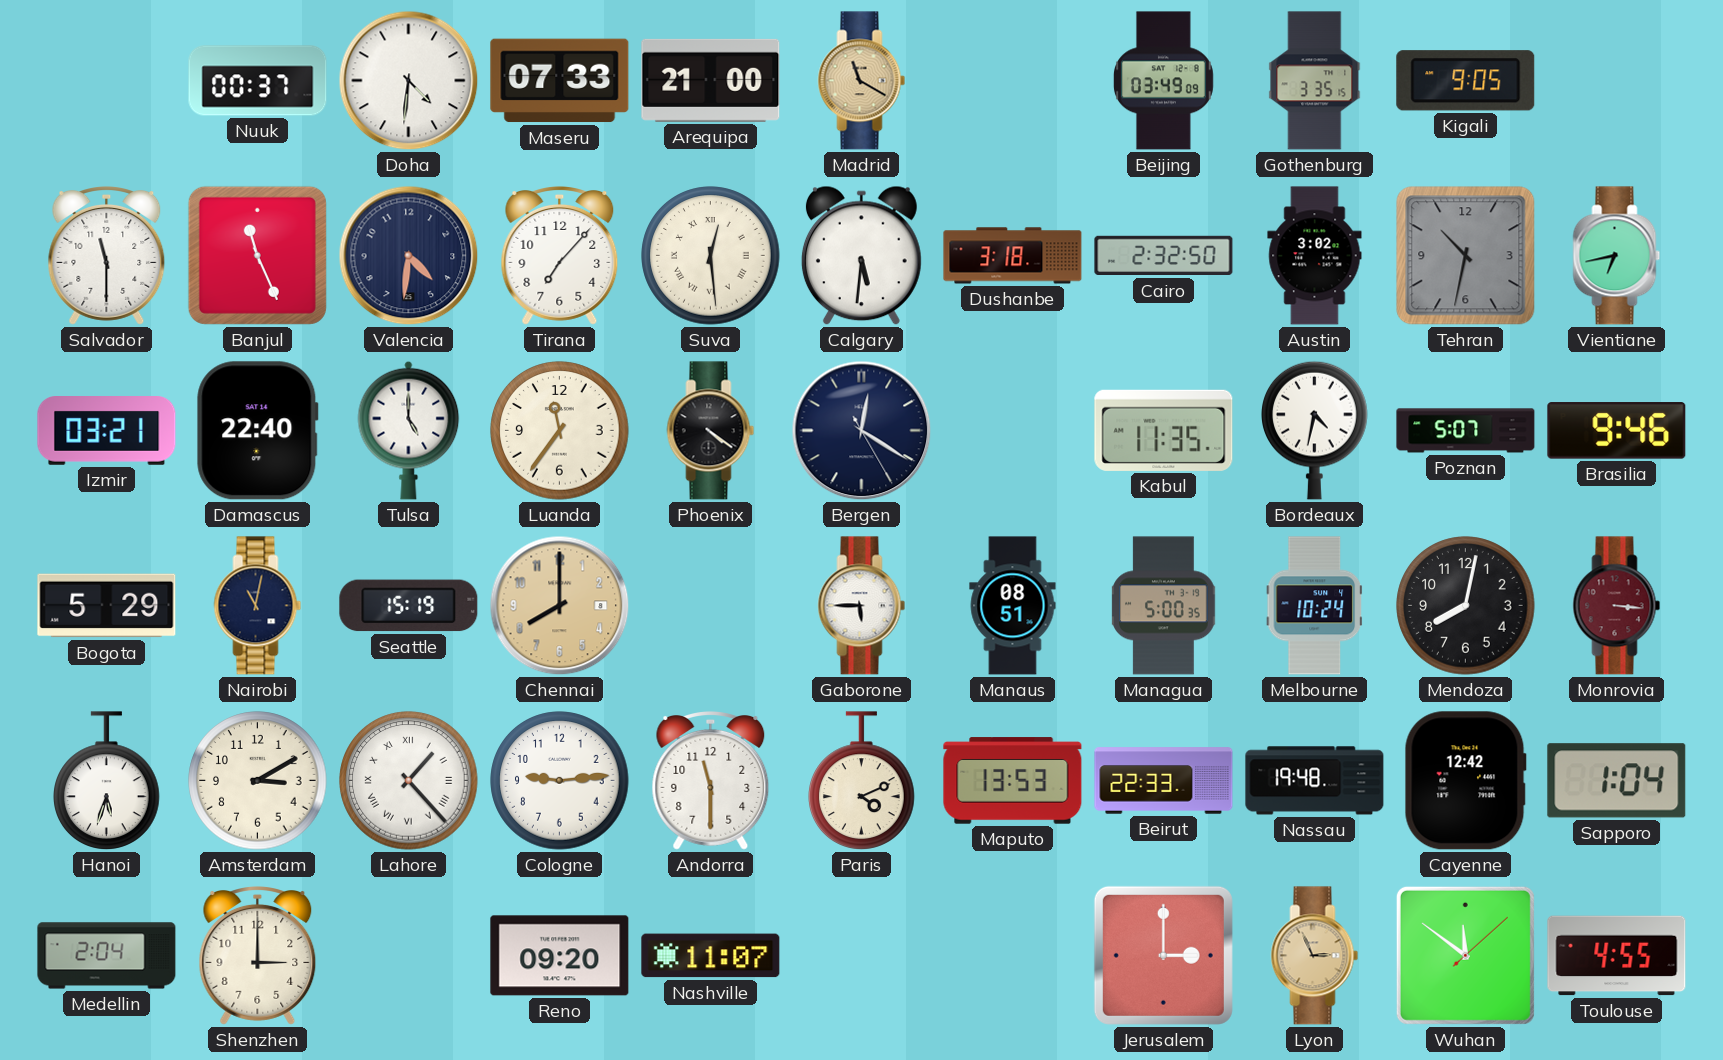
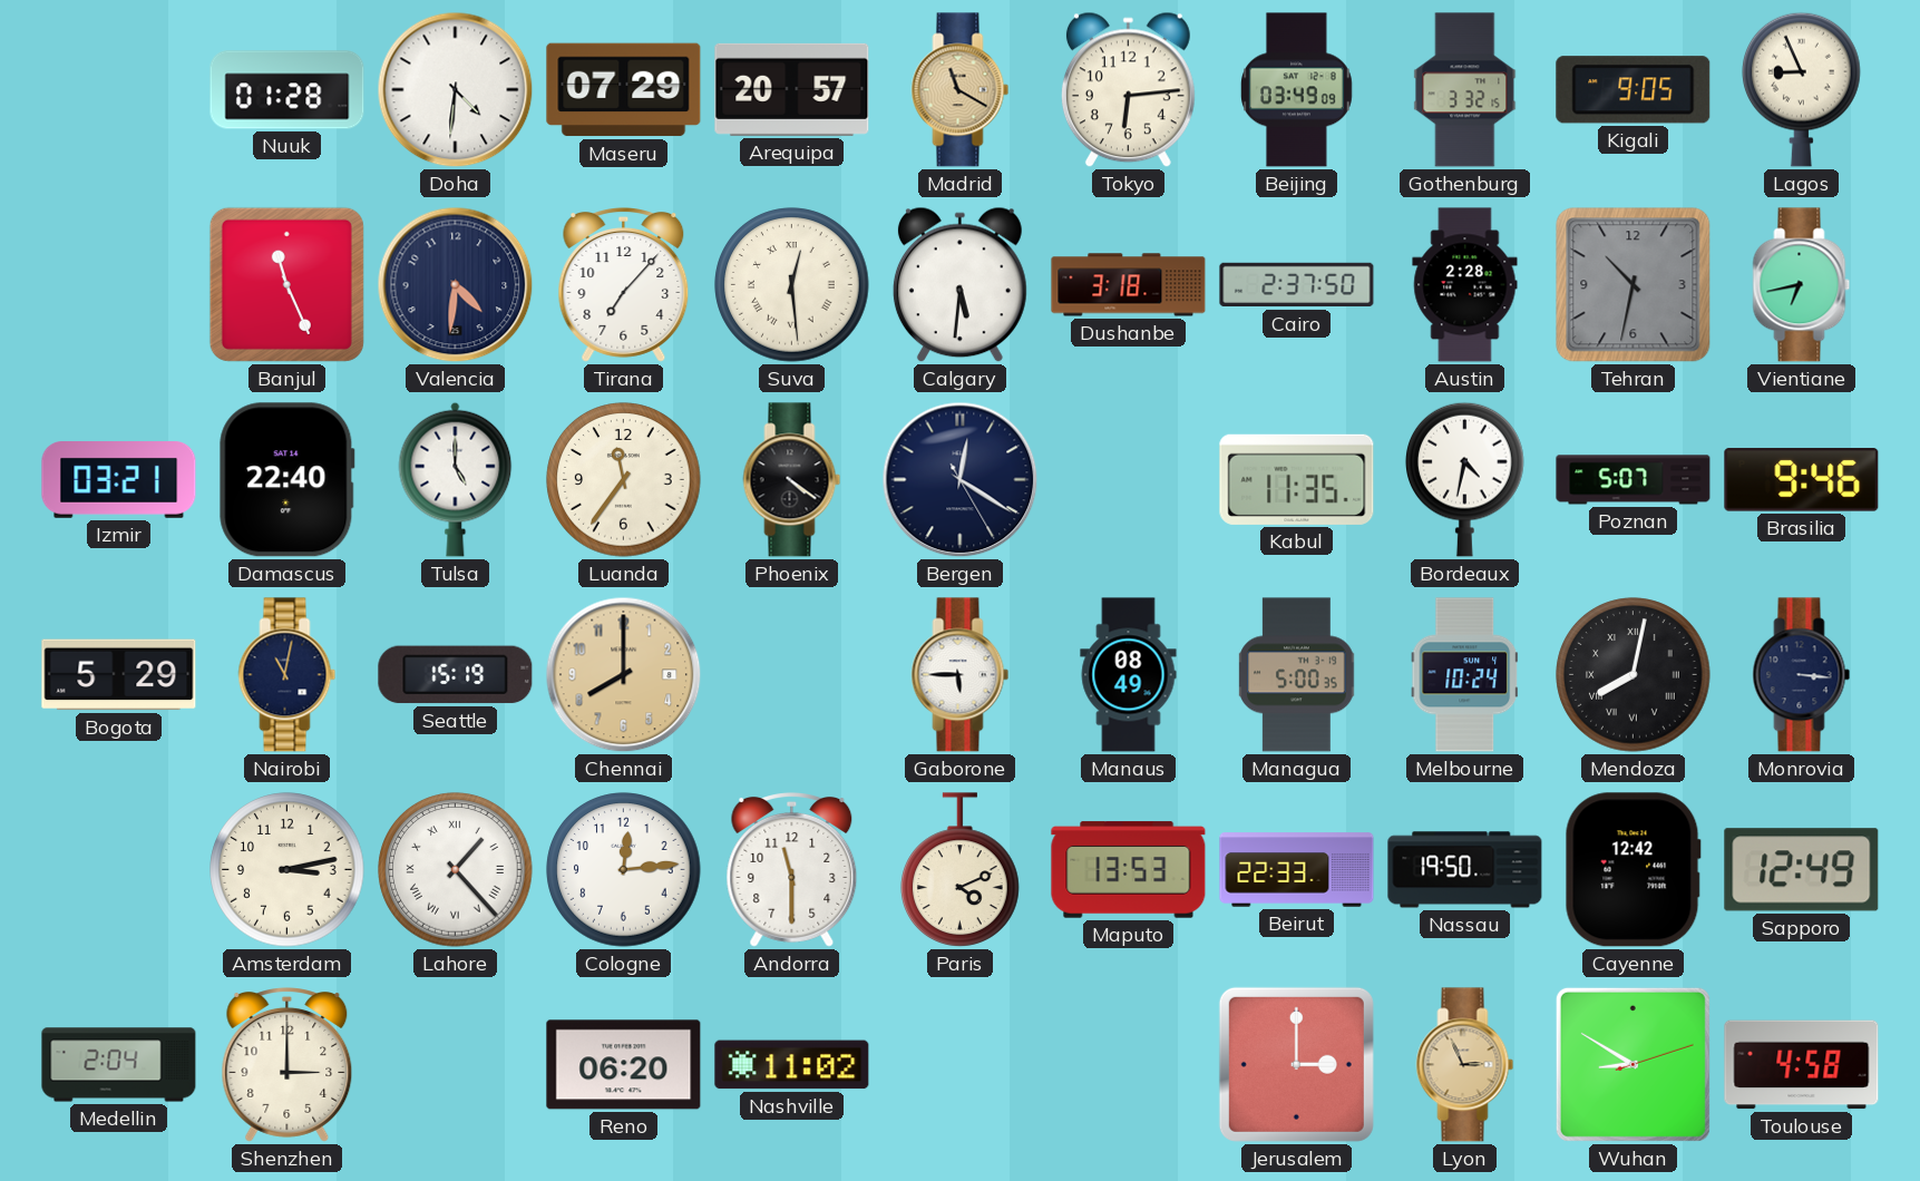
Nuuk: 00:37 -> 01:28
Maseru: 07:33 -> 07:29
Arequipa: 21:00 -> 20:57
Tokyo: none -> 6:14
Gothenburg: 3:35 -> 3:32
Lagos: none -> 8:56
Salvador: 11:30 -> none
Cairo: 2:32 -> 2:37
Austin: 3:02 -> 2:28
Manaus: 08:51 -> 08:49
Mendoza numerals: Arabic -> Roman
Monrovia dial: burgundy -> navy
Hanoi: 5:33 -> none
Amsterdam: 3:10 -> 3:13
Cologne: 9:14 -> 12:14
Nassau: 19:48 -> 19:50
Sapporo: 1:04 -> 12:49
Reno: 09:20 -> 06:20
Nashville: 11:07 -> 11:02
Wuhan: 11:51 -> 8:50
Toulouse: 4:55 -> 4:58
